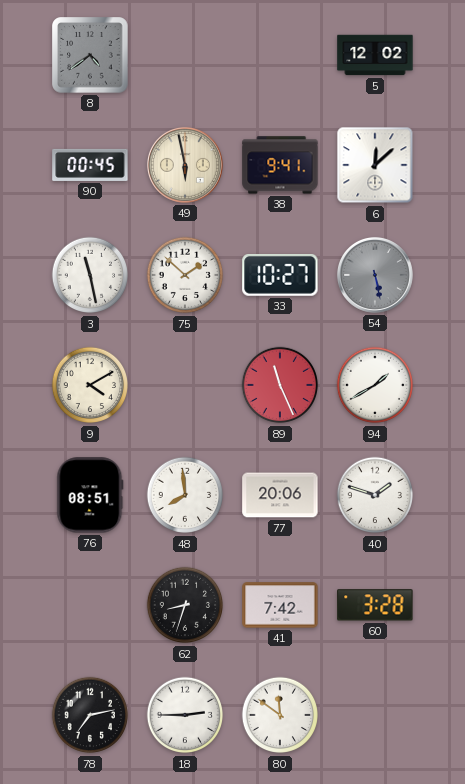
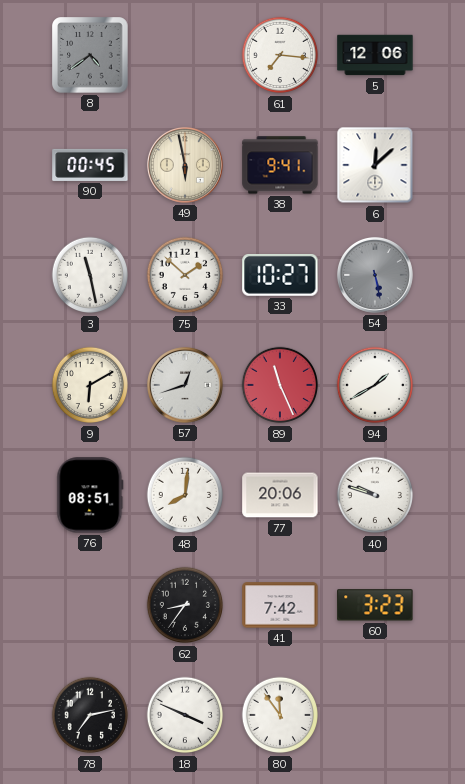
61: none -> 7:16
5: 12:02 -> 12:06
9: 4:10 -> 6:10
57: none -> 12:42
48: 7:59 -> 8:01
40: 1:48 -> 9:48
62: 8:33 -> 8:36
60: 3:28 -> 3:23
18: 2:45 -> 3:49
80: 11:51 -> 11:54
